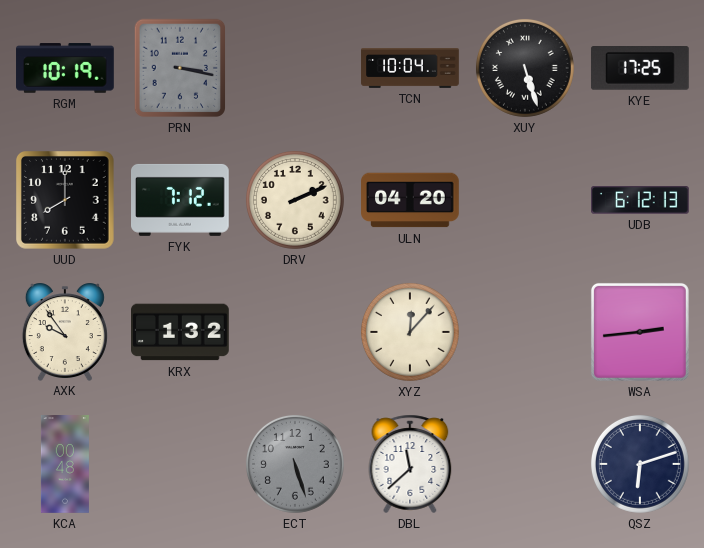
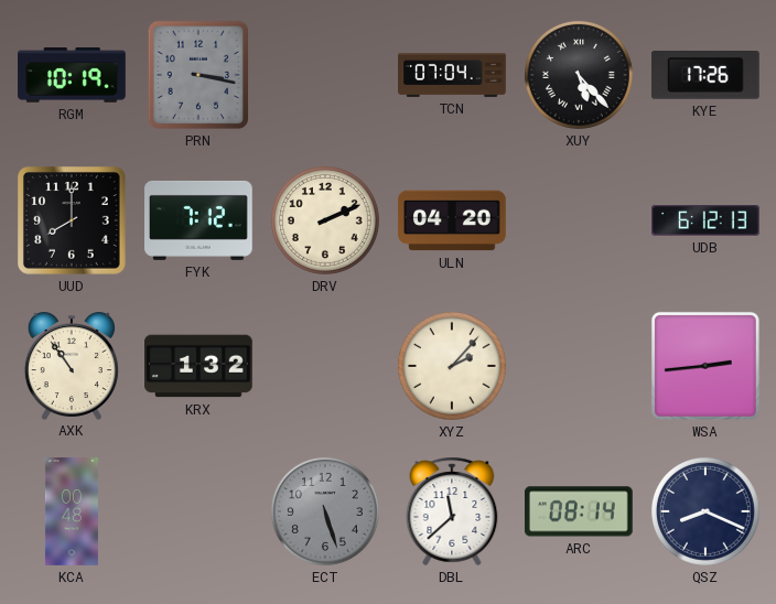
TCN: 10:04 -> 07:04
XUY: 5:27 -> 5:23
KYE: 17:25 -> 17:26
AXK: 9:54 -> 10:54
XYZ: 12:07 -> 2:07
ARC: none -> 08:14
QSZ: 6:12 -> 8:19
